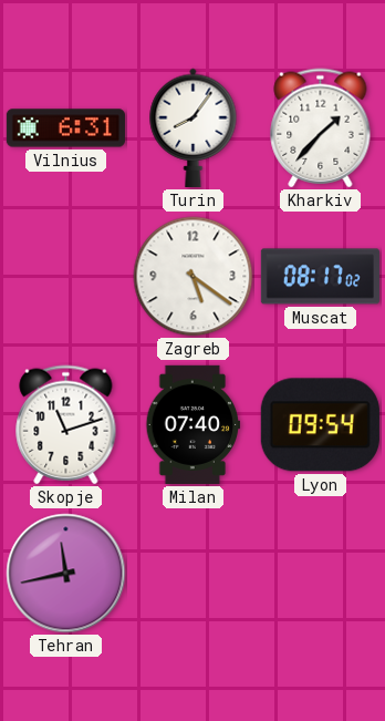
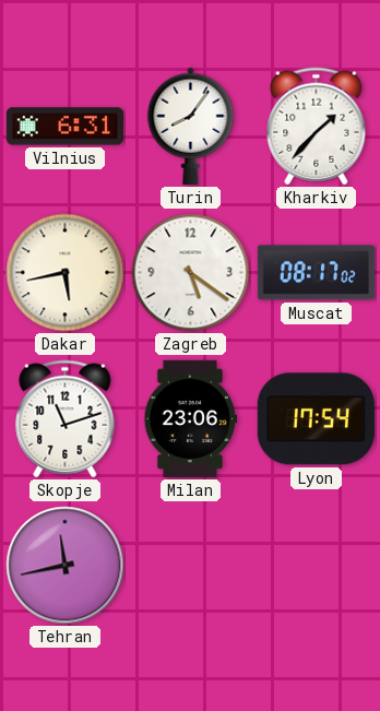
Dakar: none -> 5:43
Milan: 07:40 -> 23:06
Lyon: 09:54 -> 17:54
